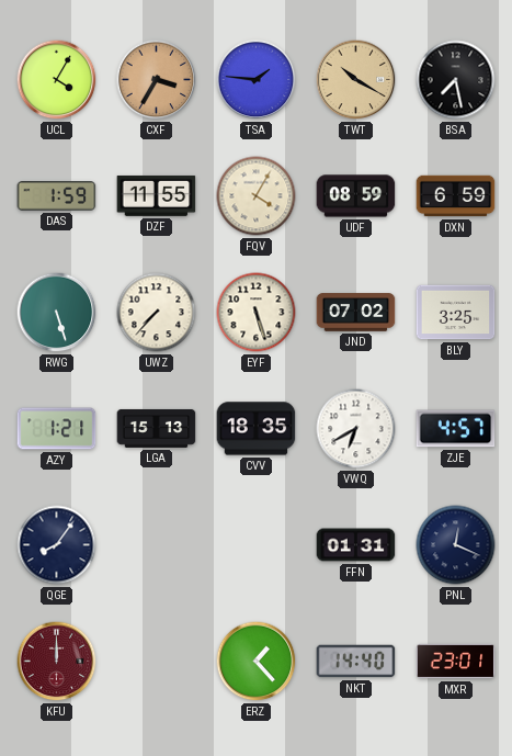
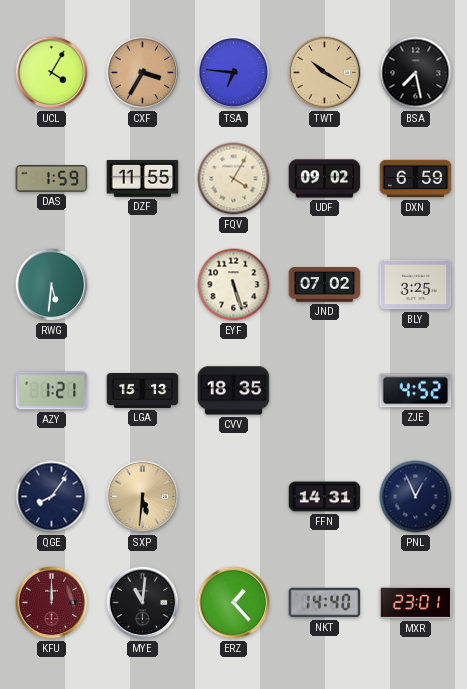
TSA: 1:46 -> 6:46
UDF: 08:59 -> 09:02
RWG: 5:27 -> 5:31
UWZ: 7:37 -> none
VWQ: 6:40 -> none
ZJE: 4:57 -> 4:52
SXP: none -> 5:31
FFN: 01:31 -> 14:31
PNL: 12:19 -> 12:56
MYE: none -> 11:01
